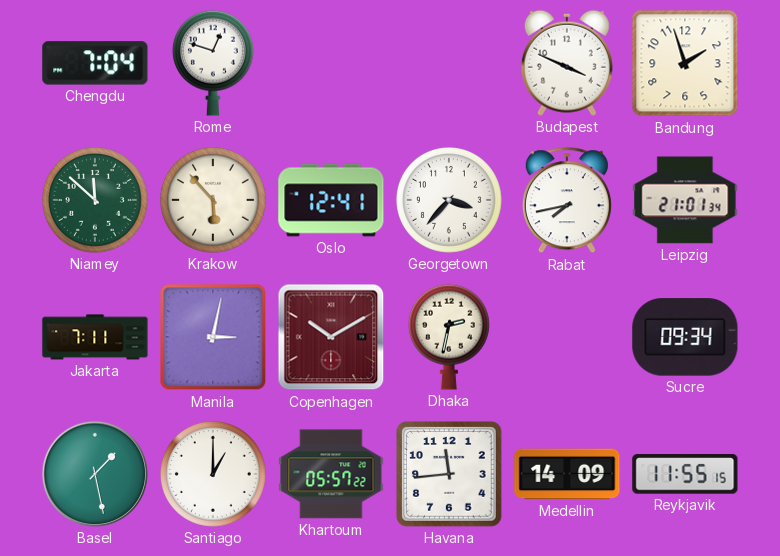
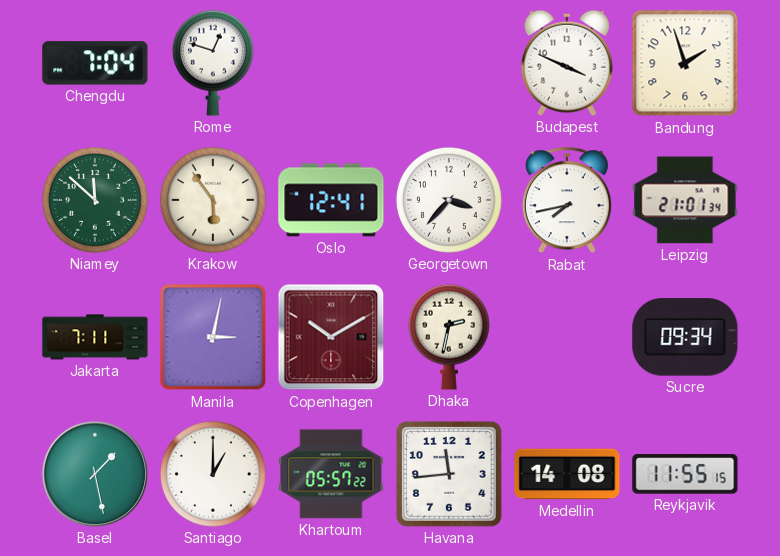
Krakow: 5:53 -> 5:54
Medellin: 14:09 -> 14:08
